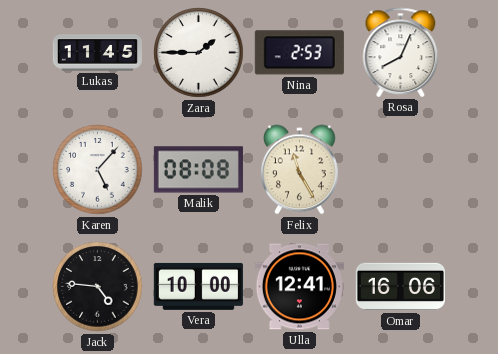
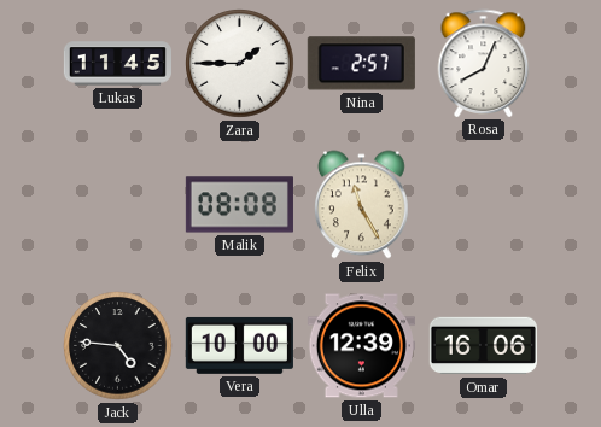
Nina: 2:53 -> 2:57
Karen: 5:07 -> none
Ulla: 12:41 -> 12:39
